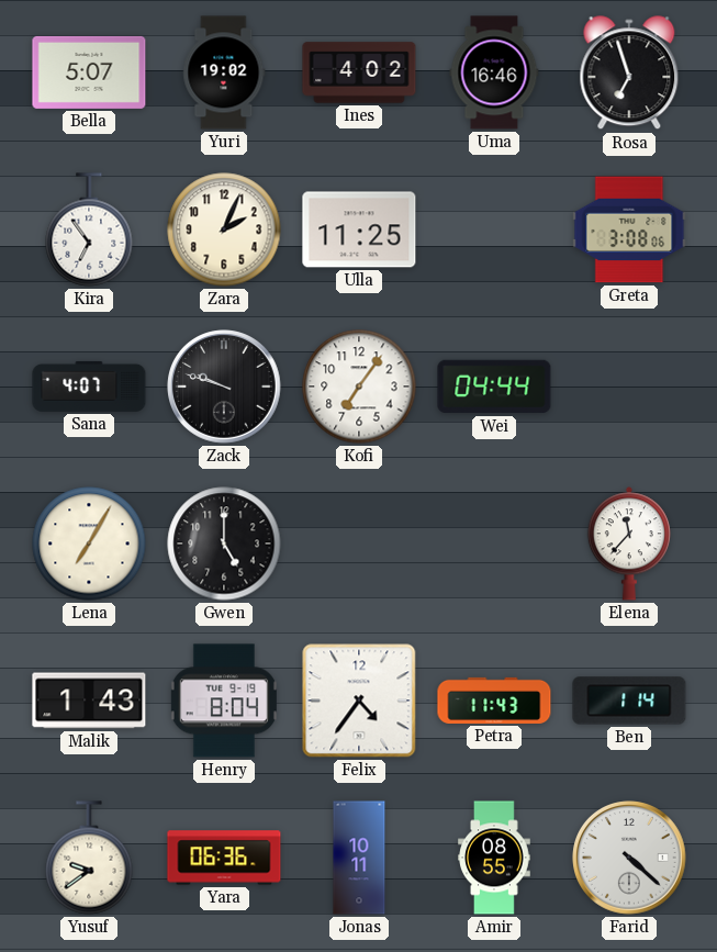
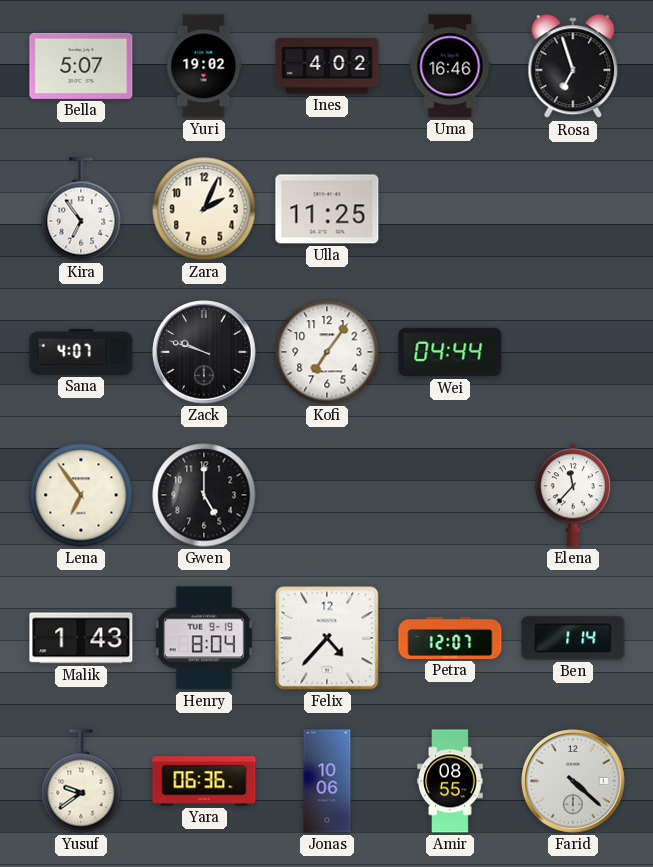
Greta: 3:08 -> none
Lena: 7:05 -> 6:54
Felix: 4:36 -> 4:37
Petra: 11:43 -> 12:07
Jonas: 10:11 -> 10:06
